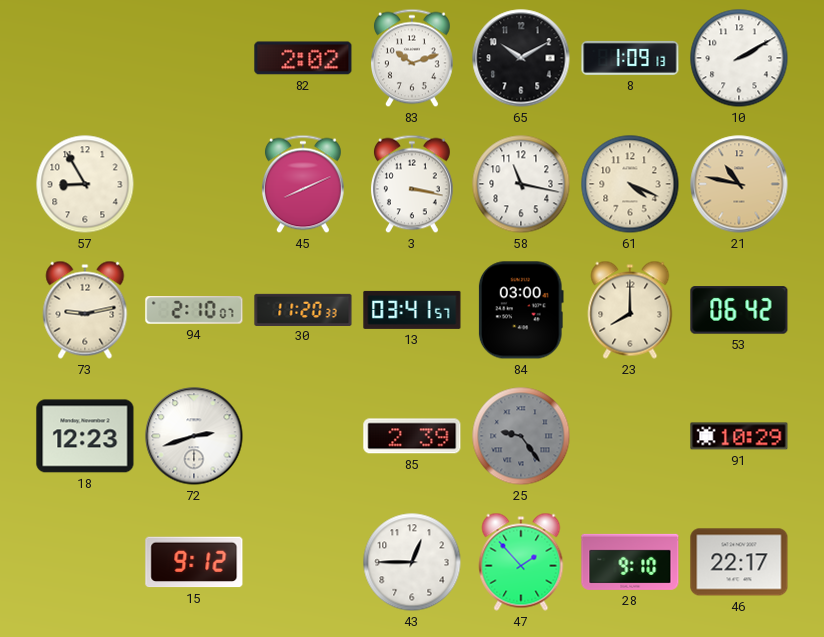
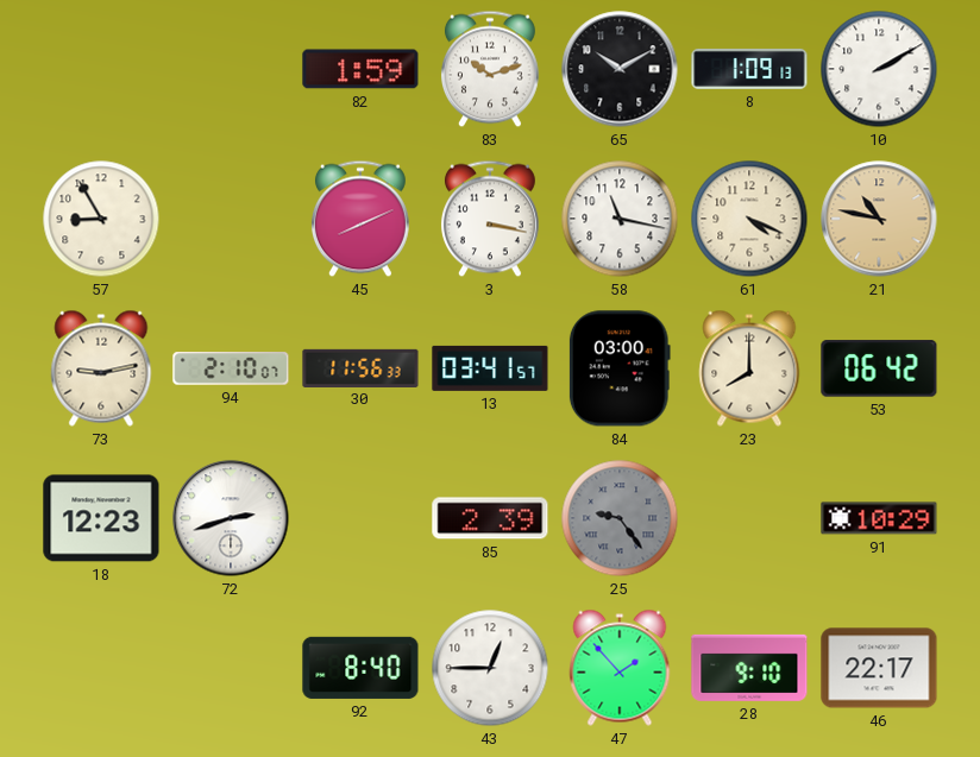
82: 2:02 -> 1:59
30: 11:20 -> 11:56
15: 9:12 -> none
92: none -> 8:40
